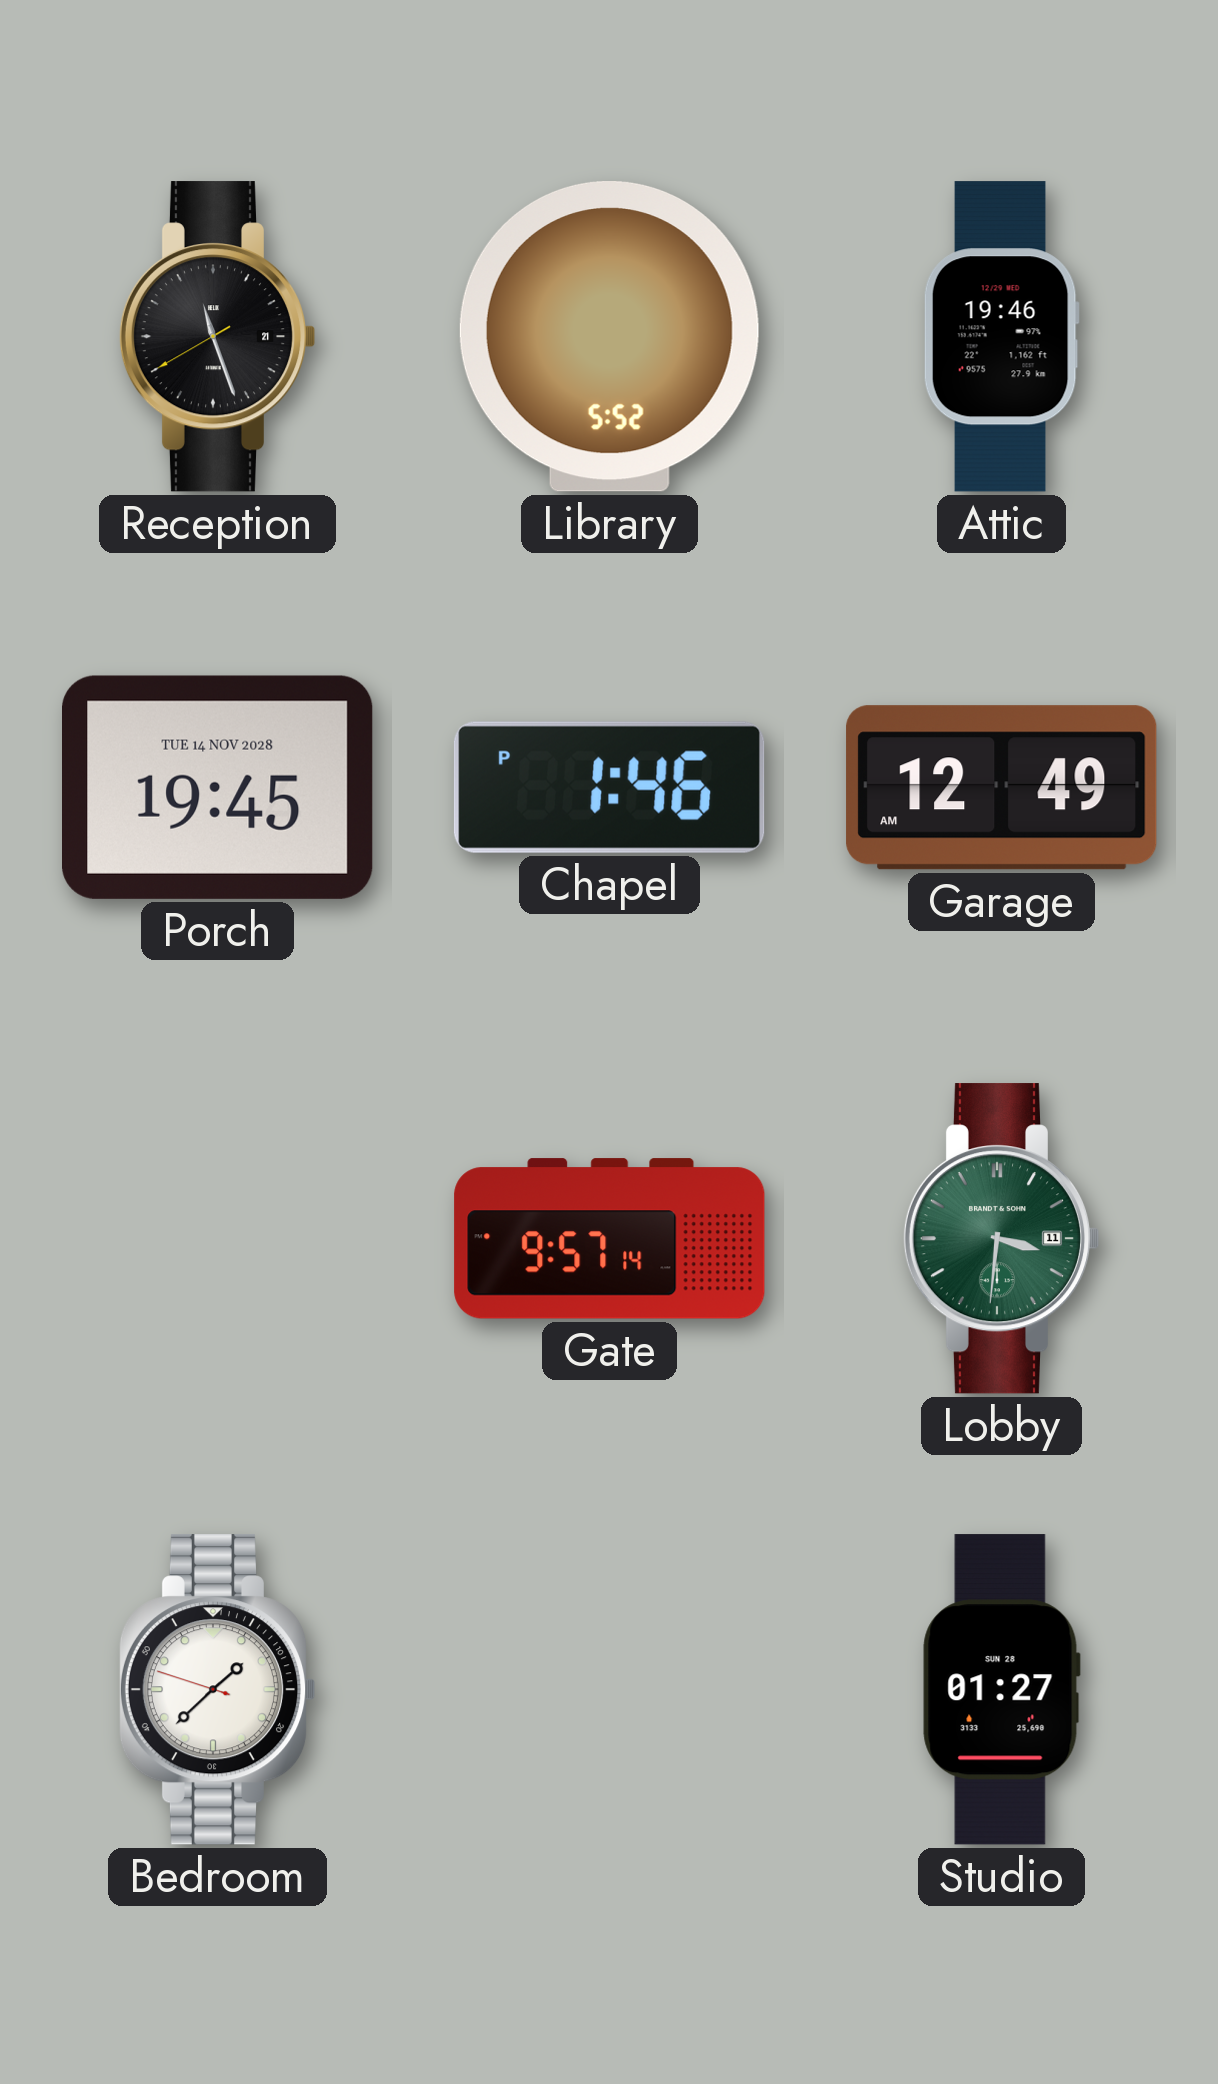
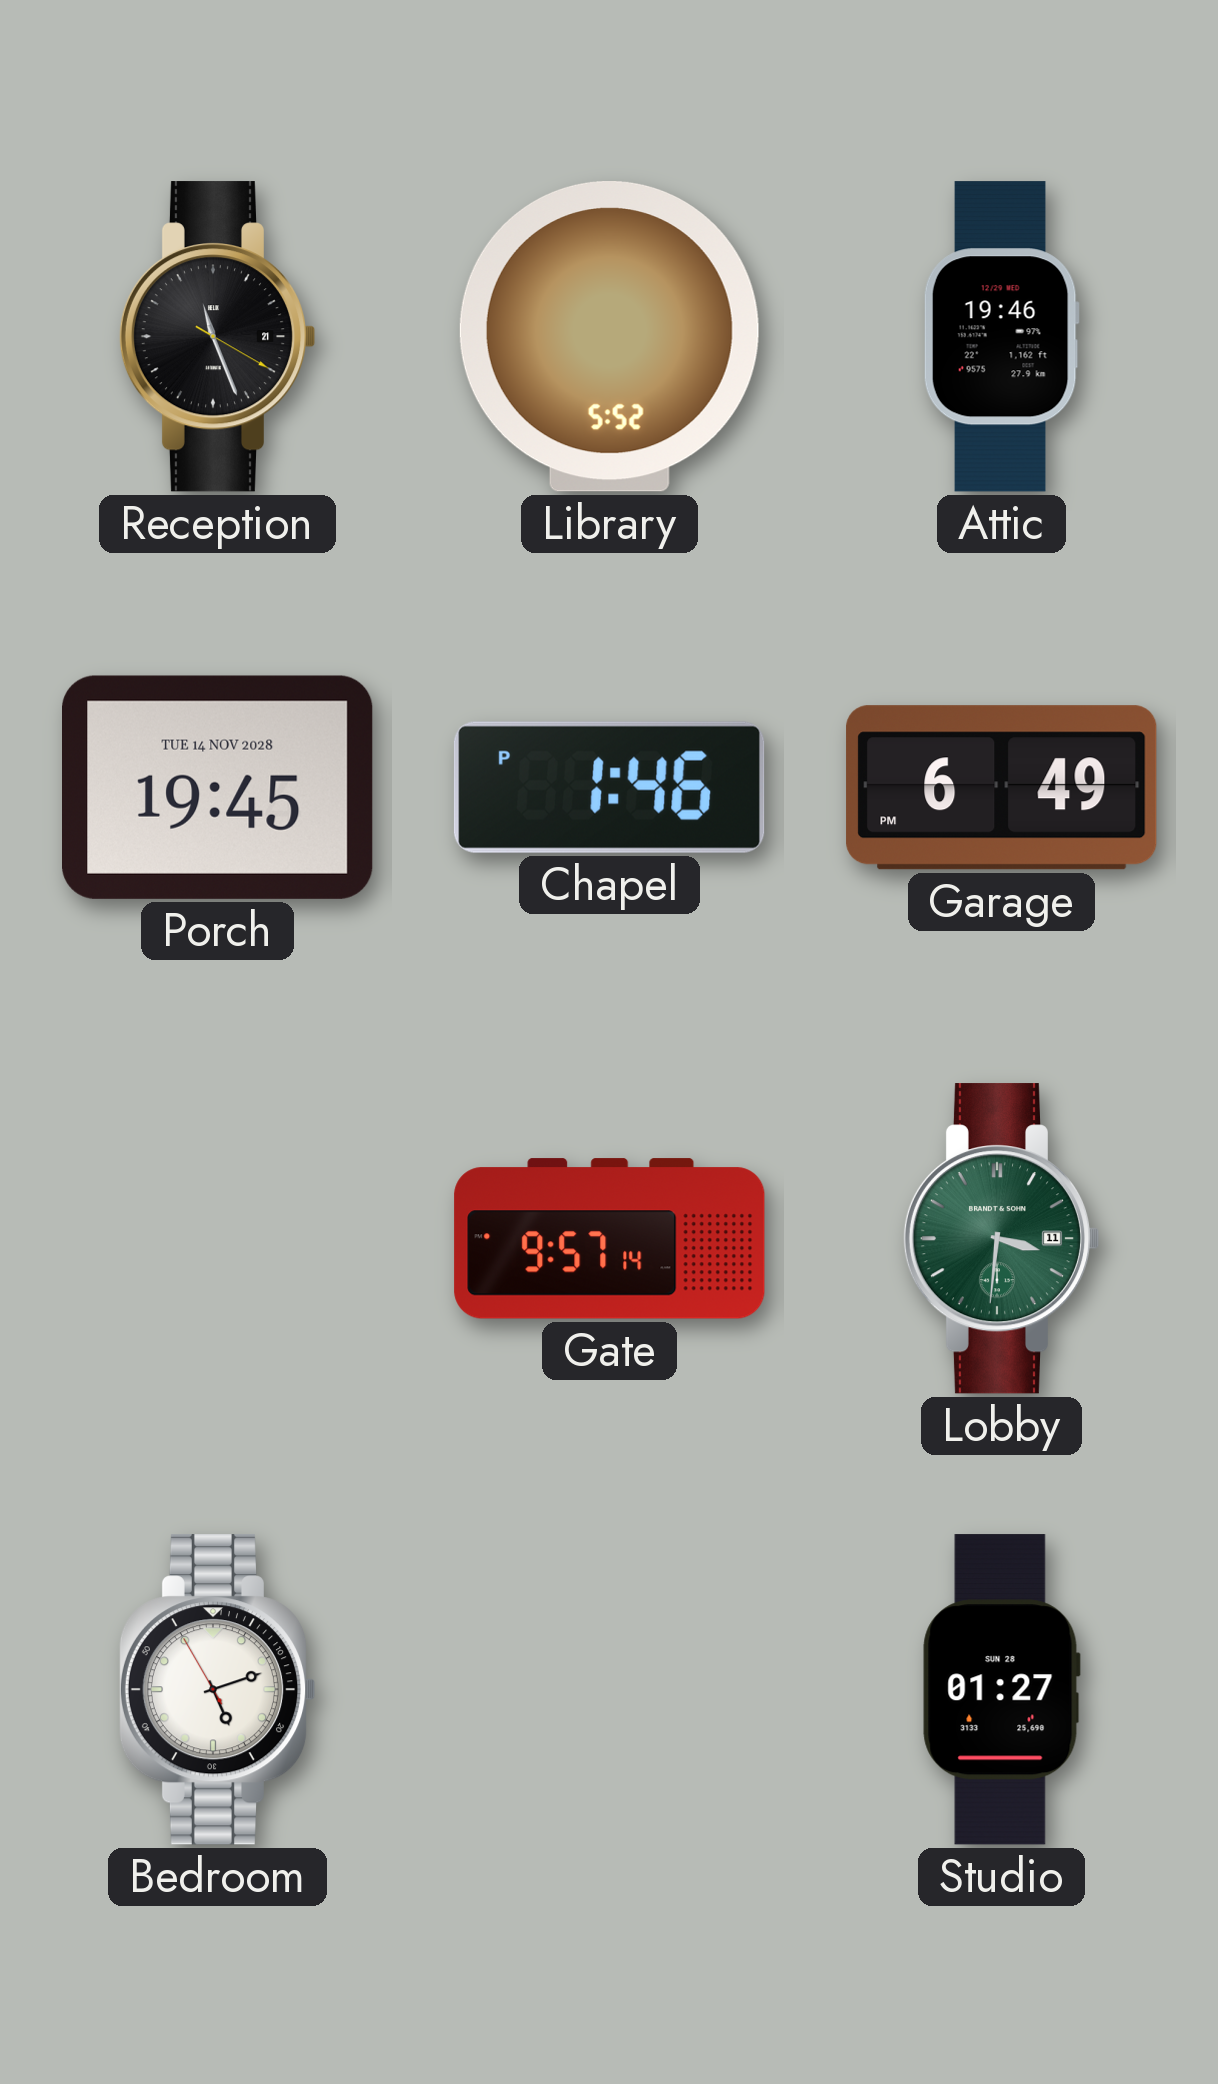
Reception: 11:26:40 -> 11:26:20
Garage: 12:49 -> 6:49
Bedroom: 1:37 -> 5:11
